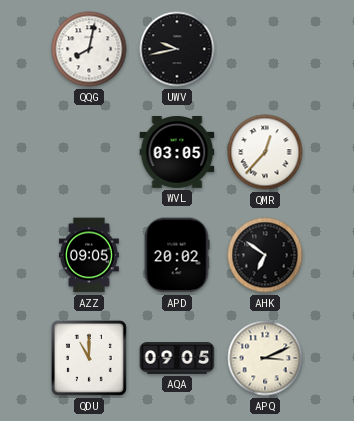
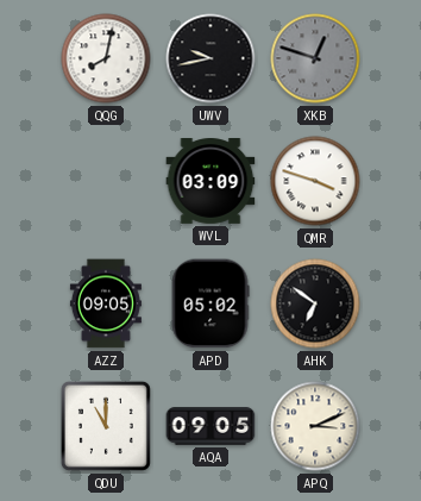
XKB: none -> 12:48
WVL: 03:05 -> 03:09
QMR: 12:37 -> 3:48
APD: 20:02 -> 05:02
